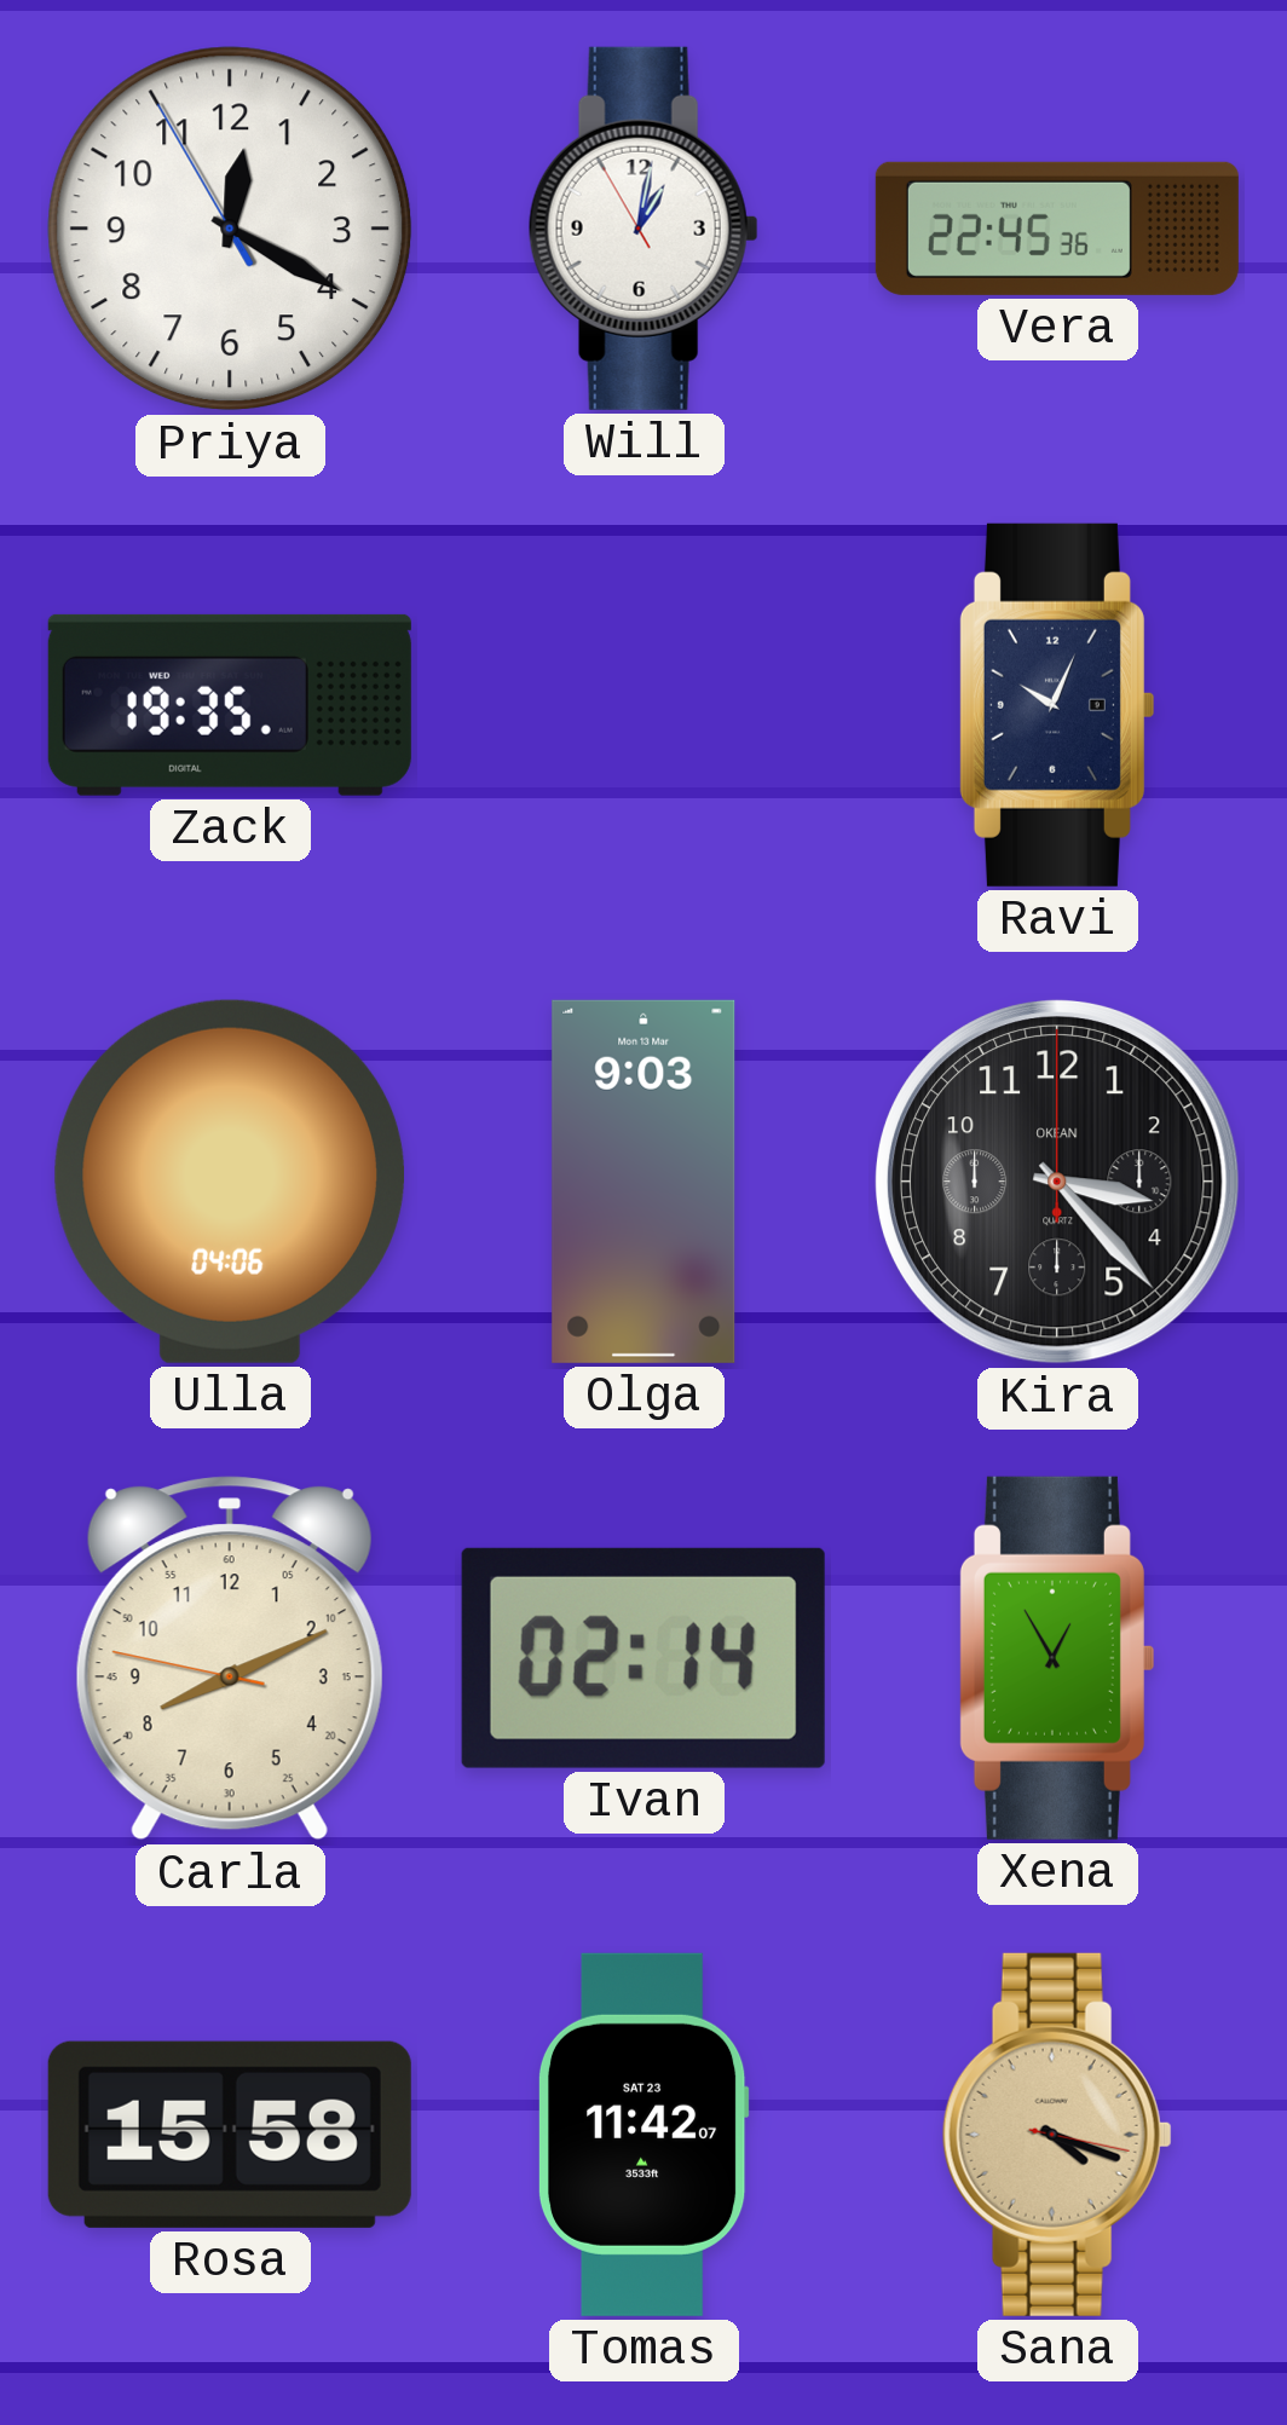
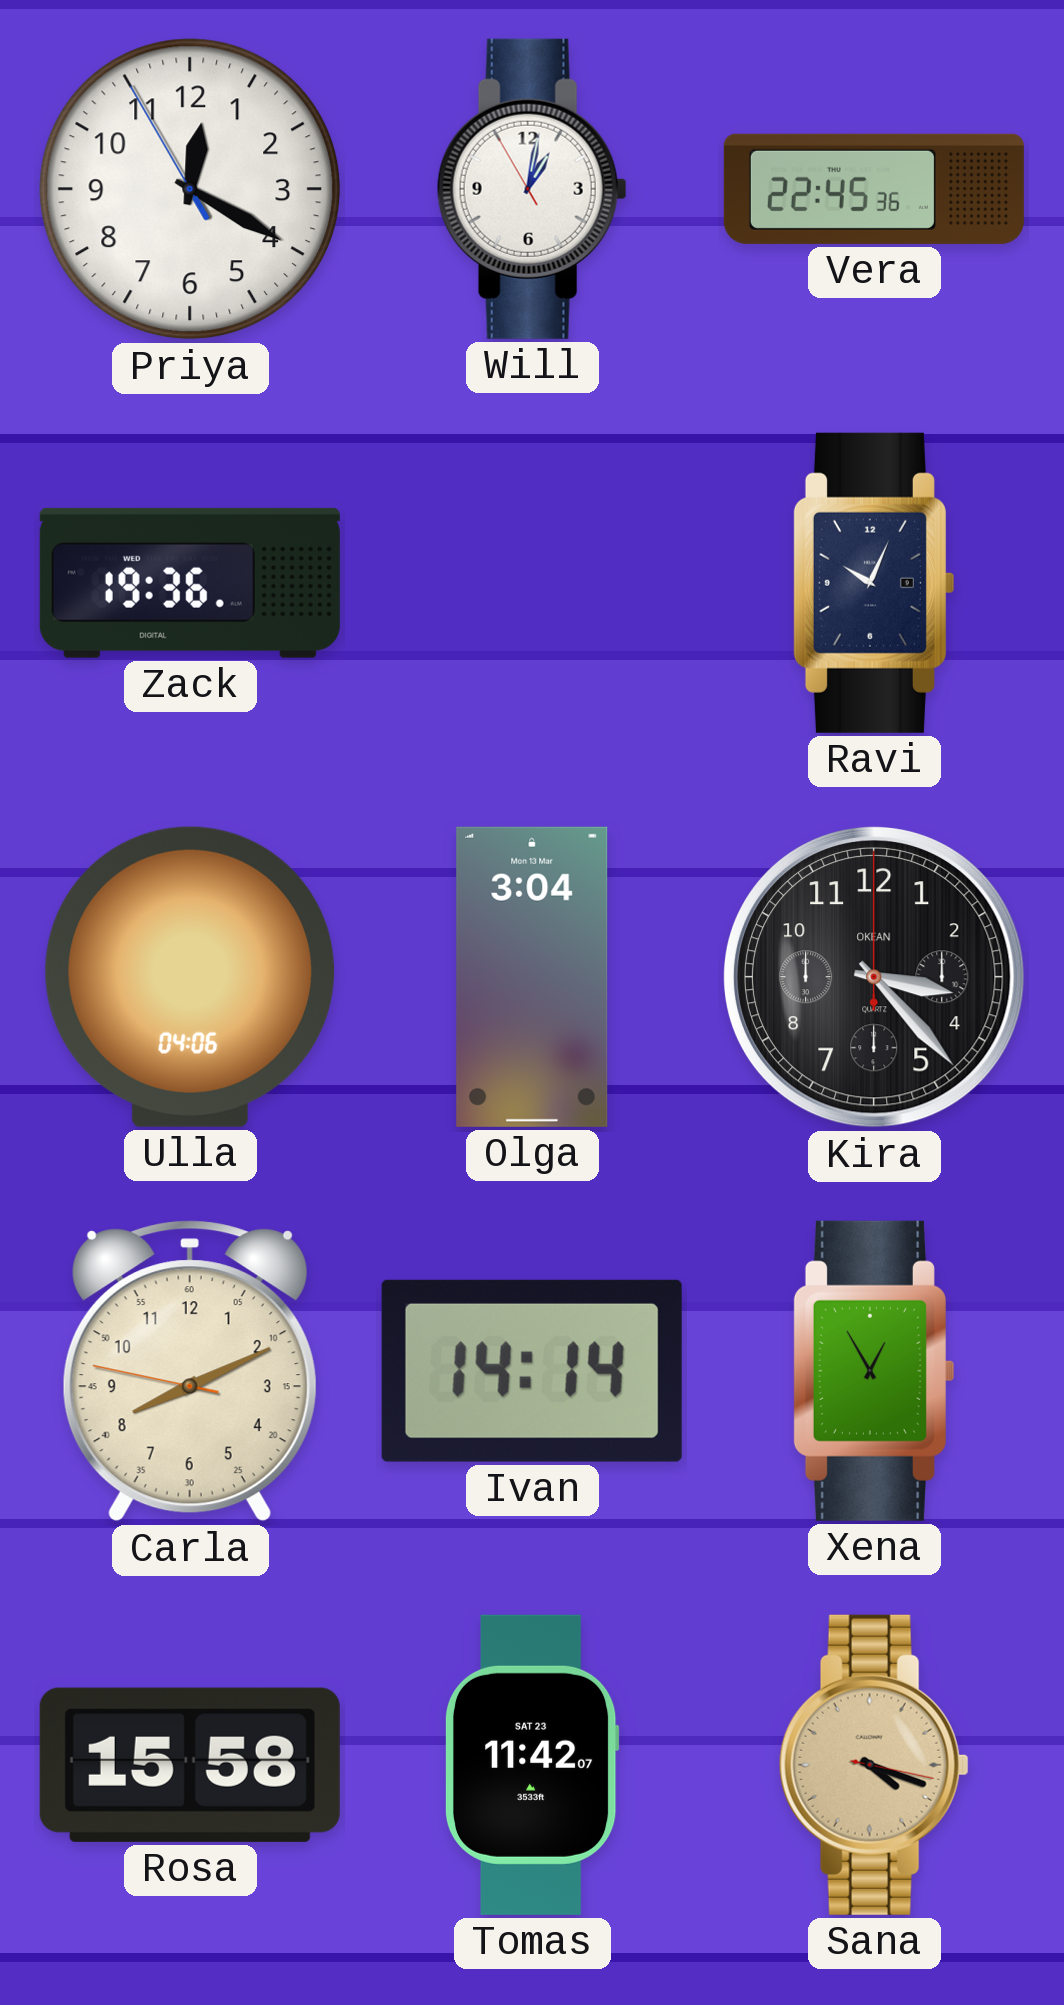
Zack: 19:35 -> 19:36
Olga: 9:03 -> 3:04
Ivan: 02:14 -> 14:14
